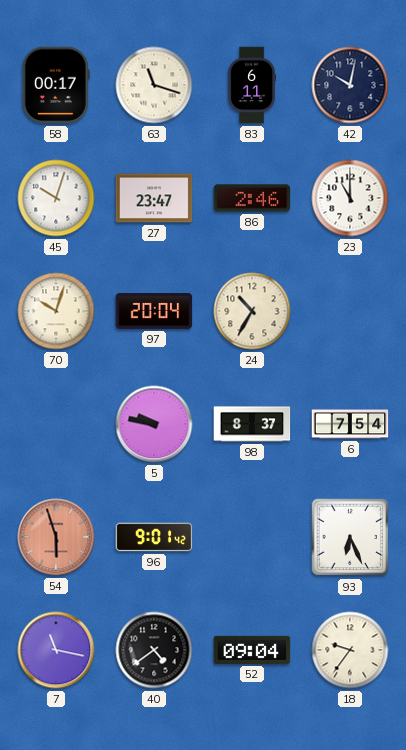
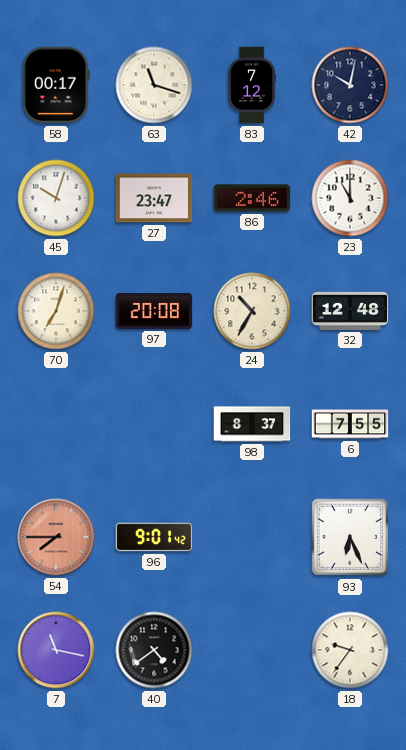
83: 6:11 -> 7:12
70: 10:03 -> 7:03
97: 20:04 -> 20:08
32: none -> 12:48
5: 9:47 -> none
6: 7:54 -> 7:55
54: 5:57 -> 7:45
52: 09:04 -> none
